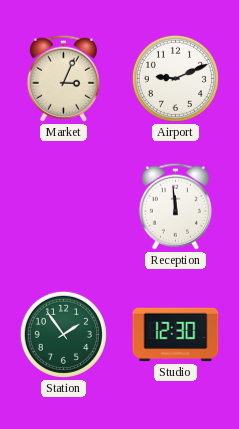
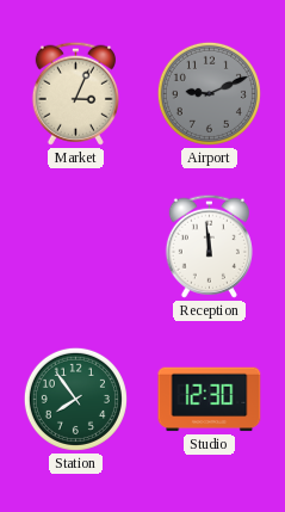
Airport dial: white -> grey
Station: 1:54 -> 7:54
